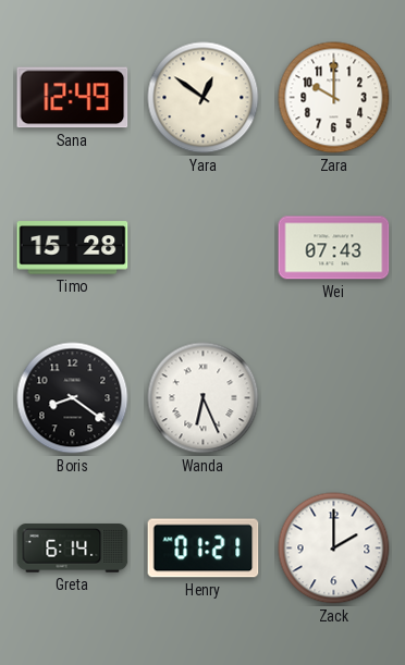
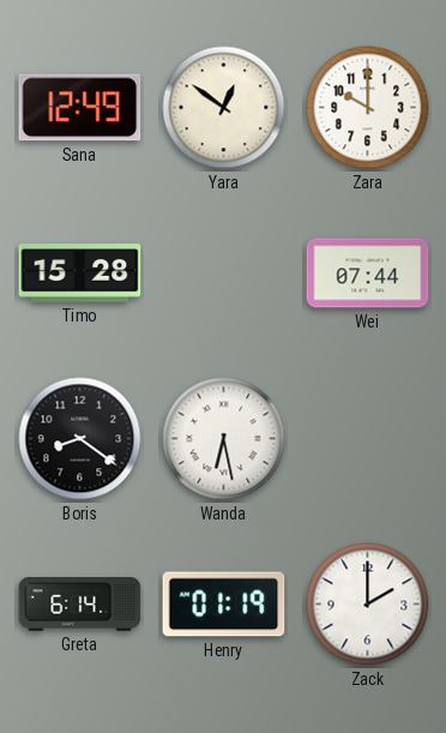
Wei: 07:43 -> 07:44
Wanda: 6:26 -> 6:28
Henry: 01:21 -> 01:19
